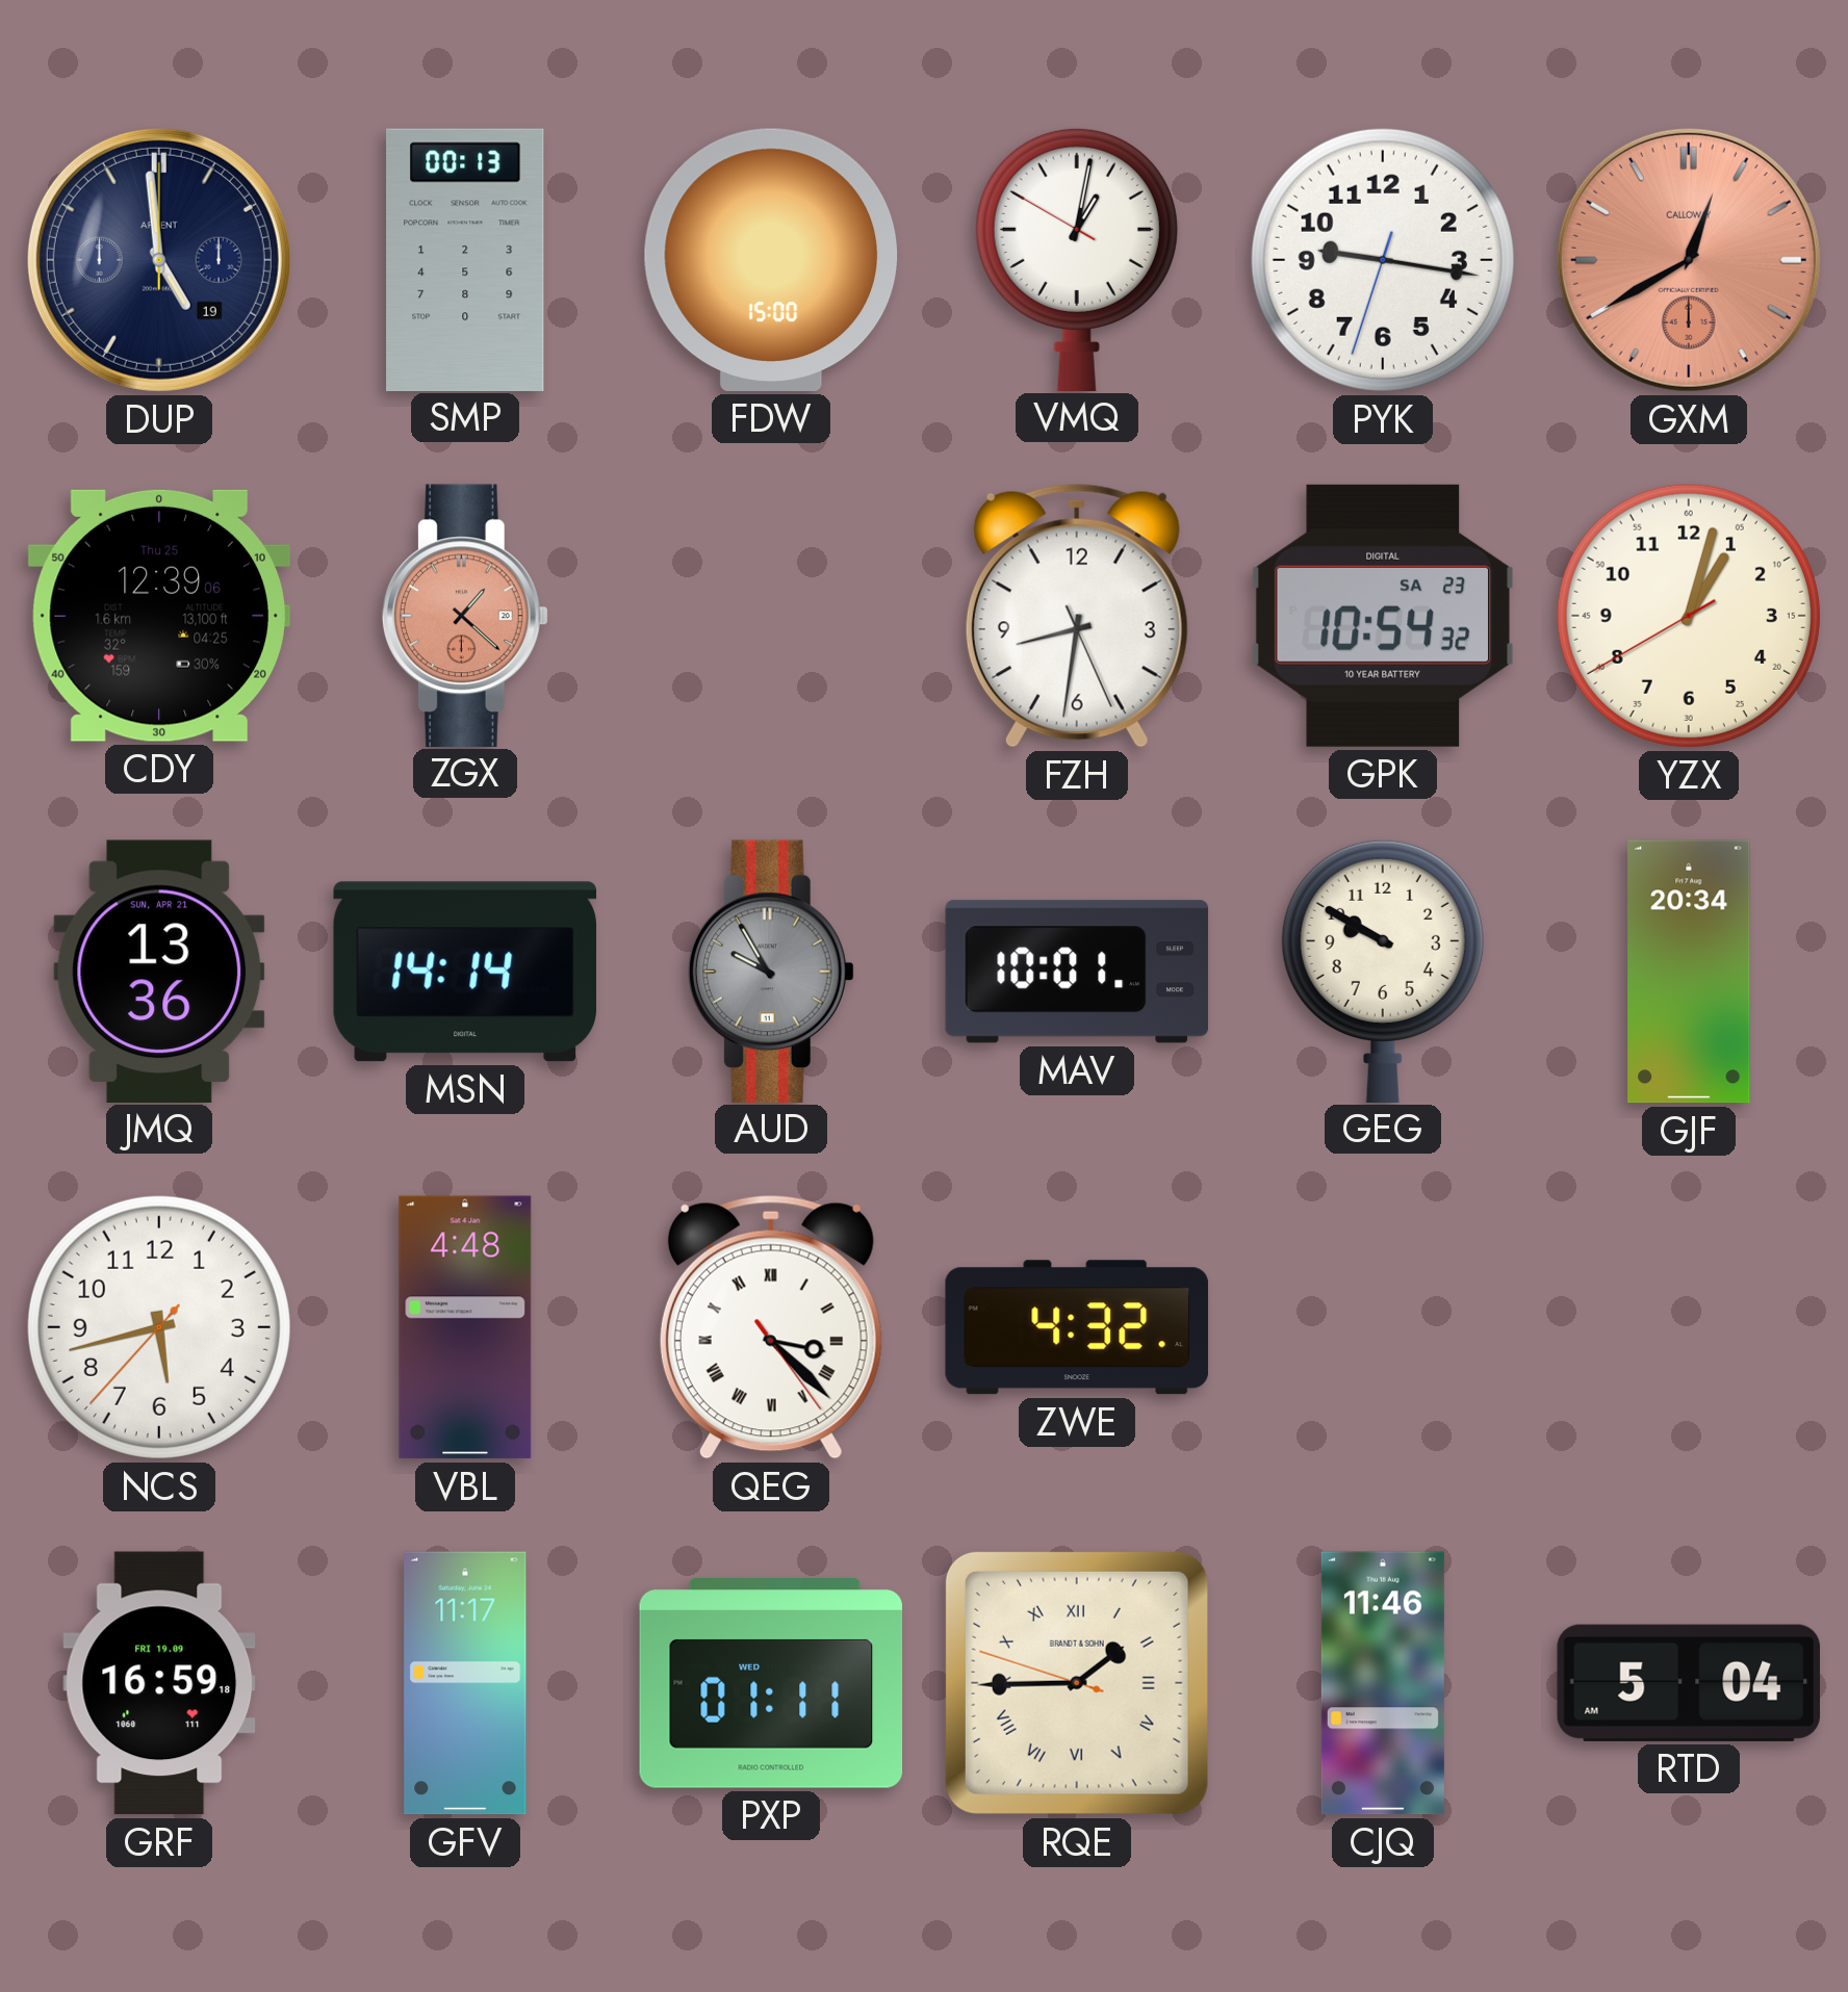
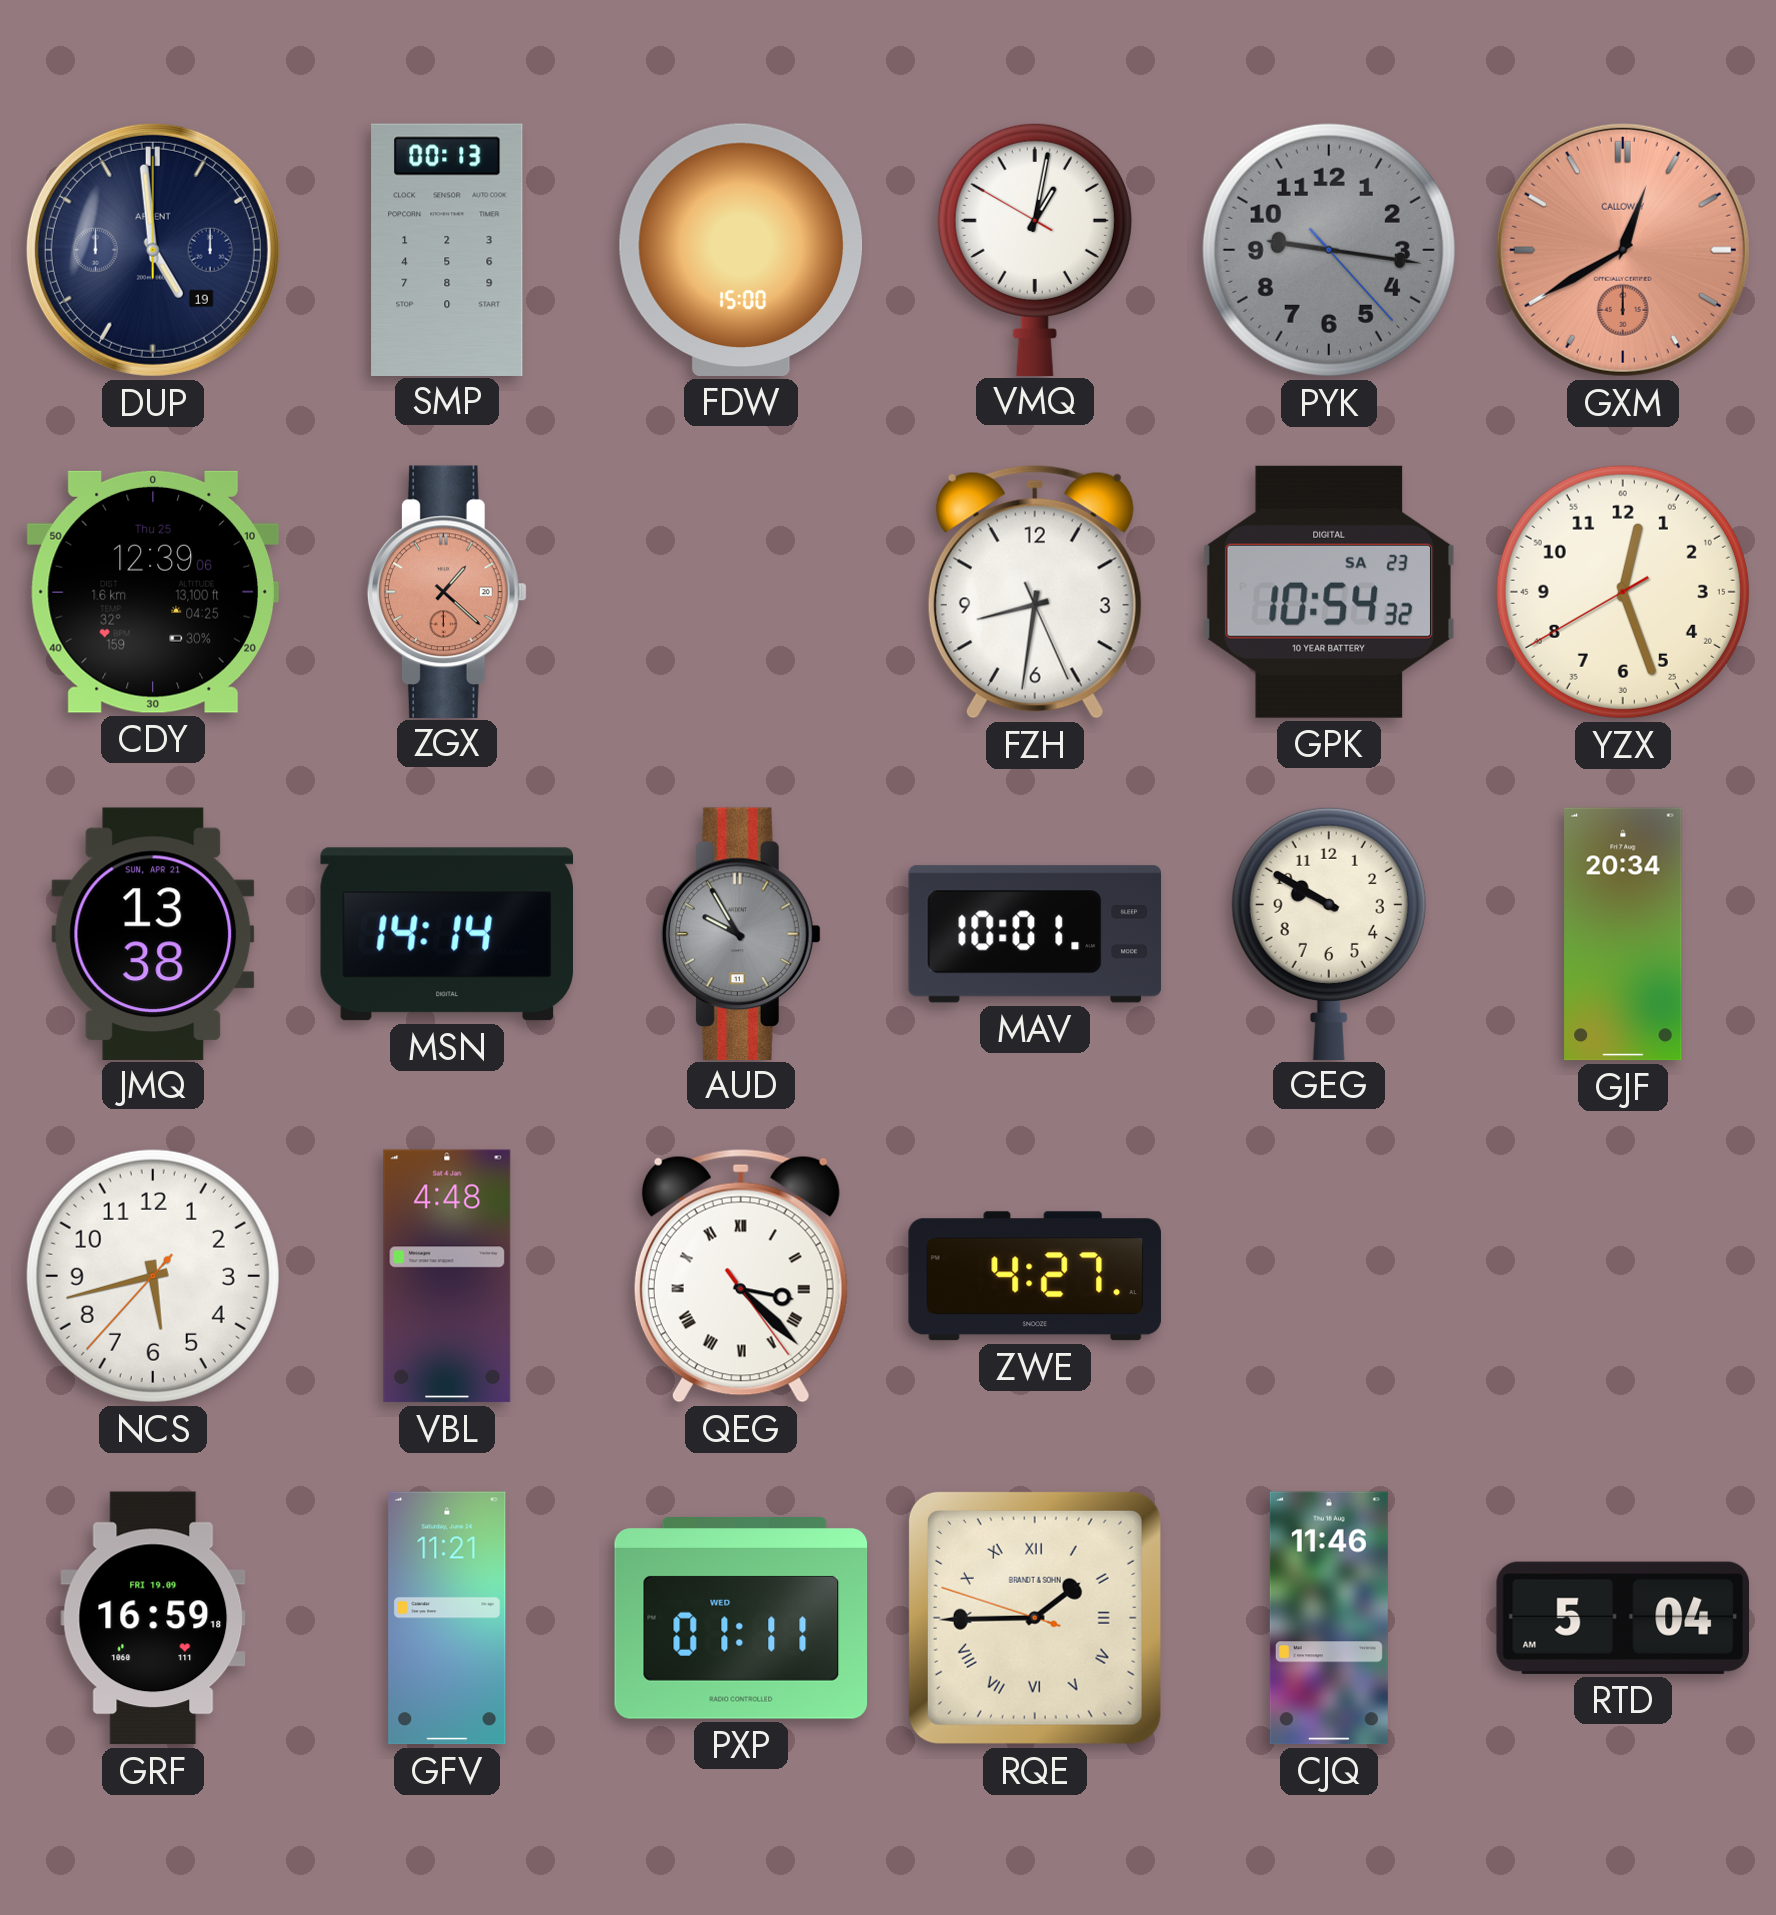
PYK: 9:16:33 -> 9:16:23
PYK dial: white -> grey
YZX: 1:02 -> 12:26
JMQ: 13:36 -> 13:38
ZWE: 4:32 -> 4:27
GFV: 11:17 -> 11:21
